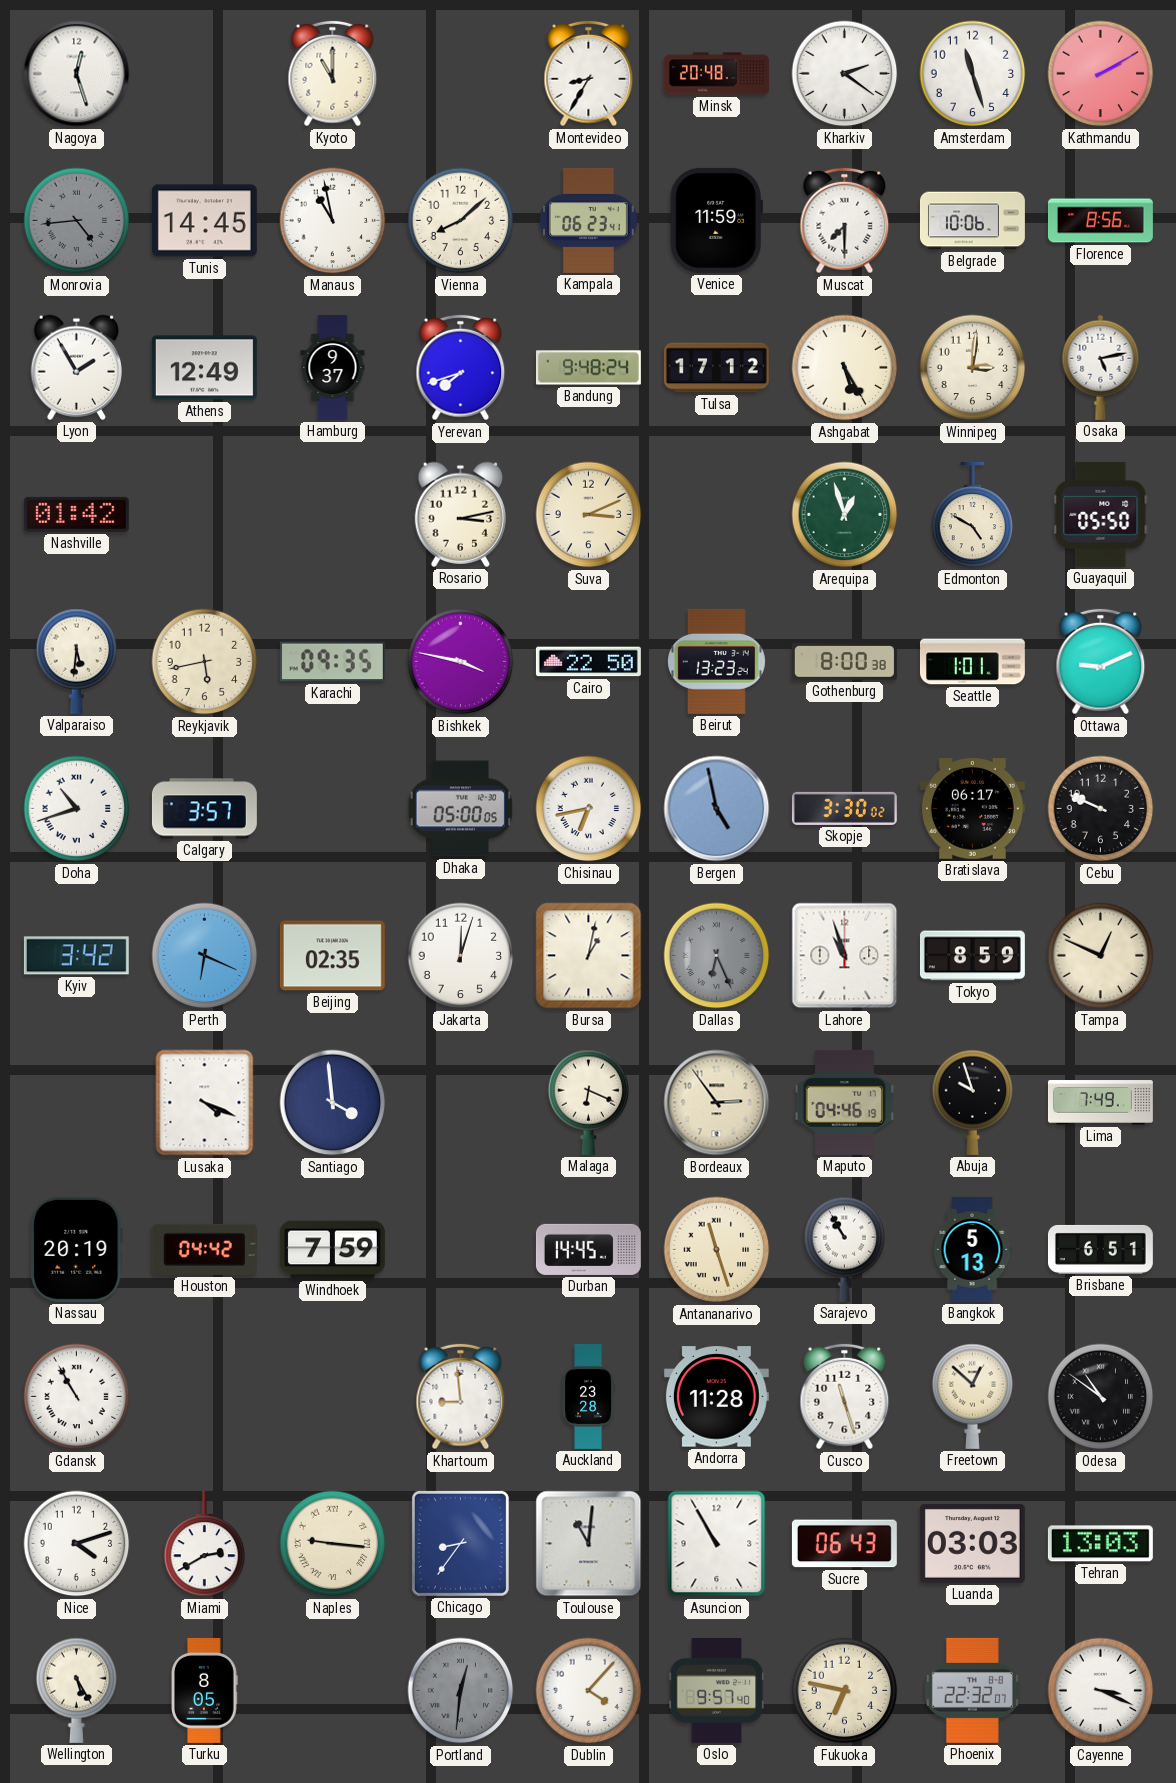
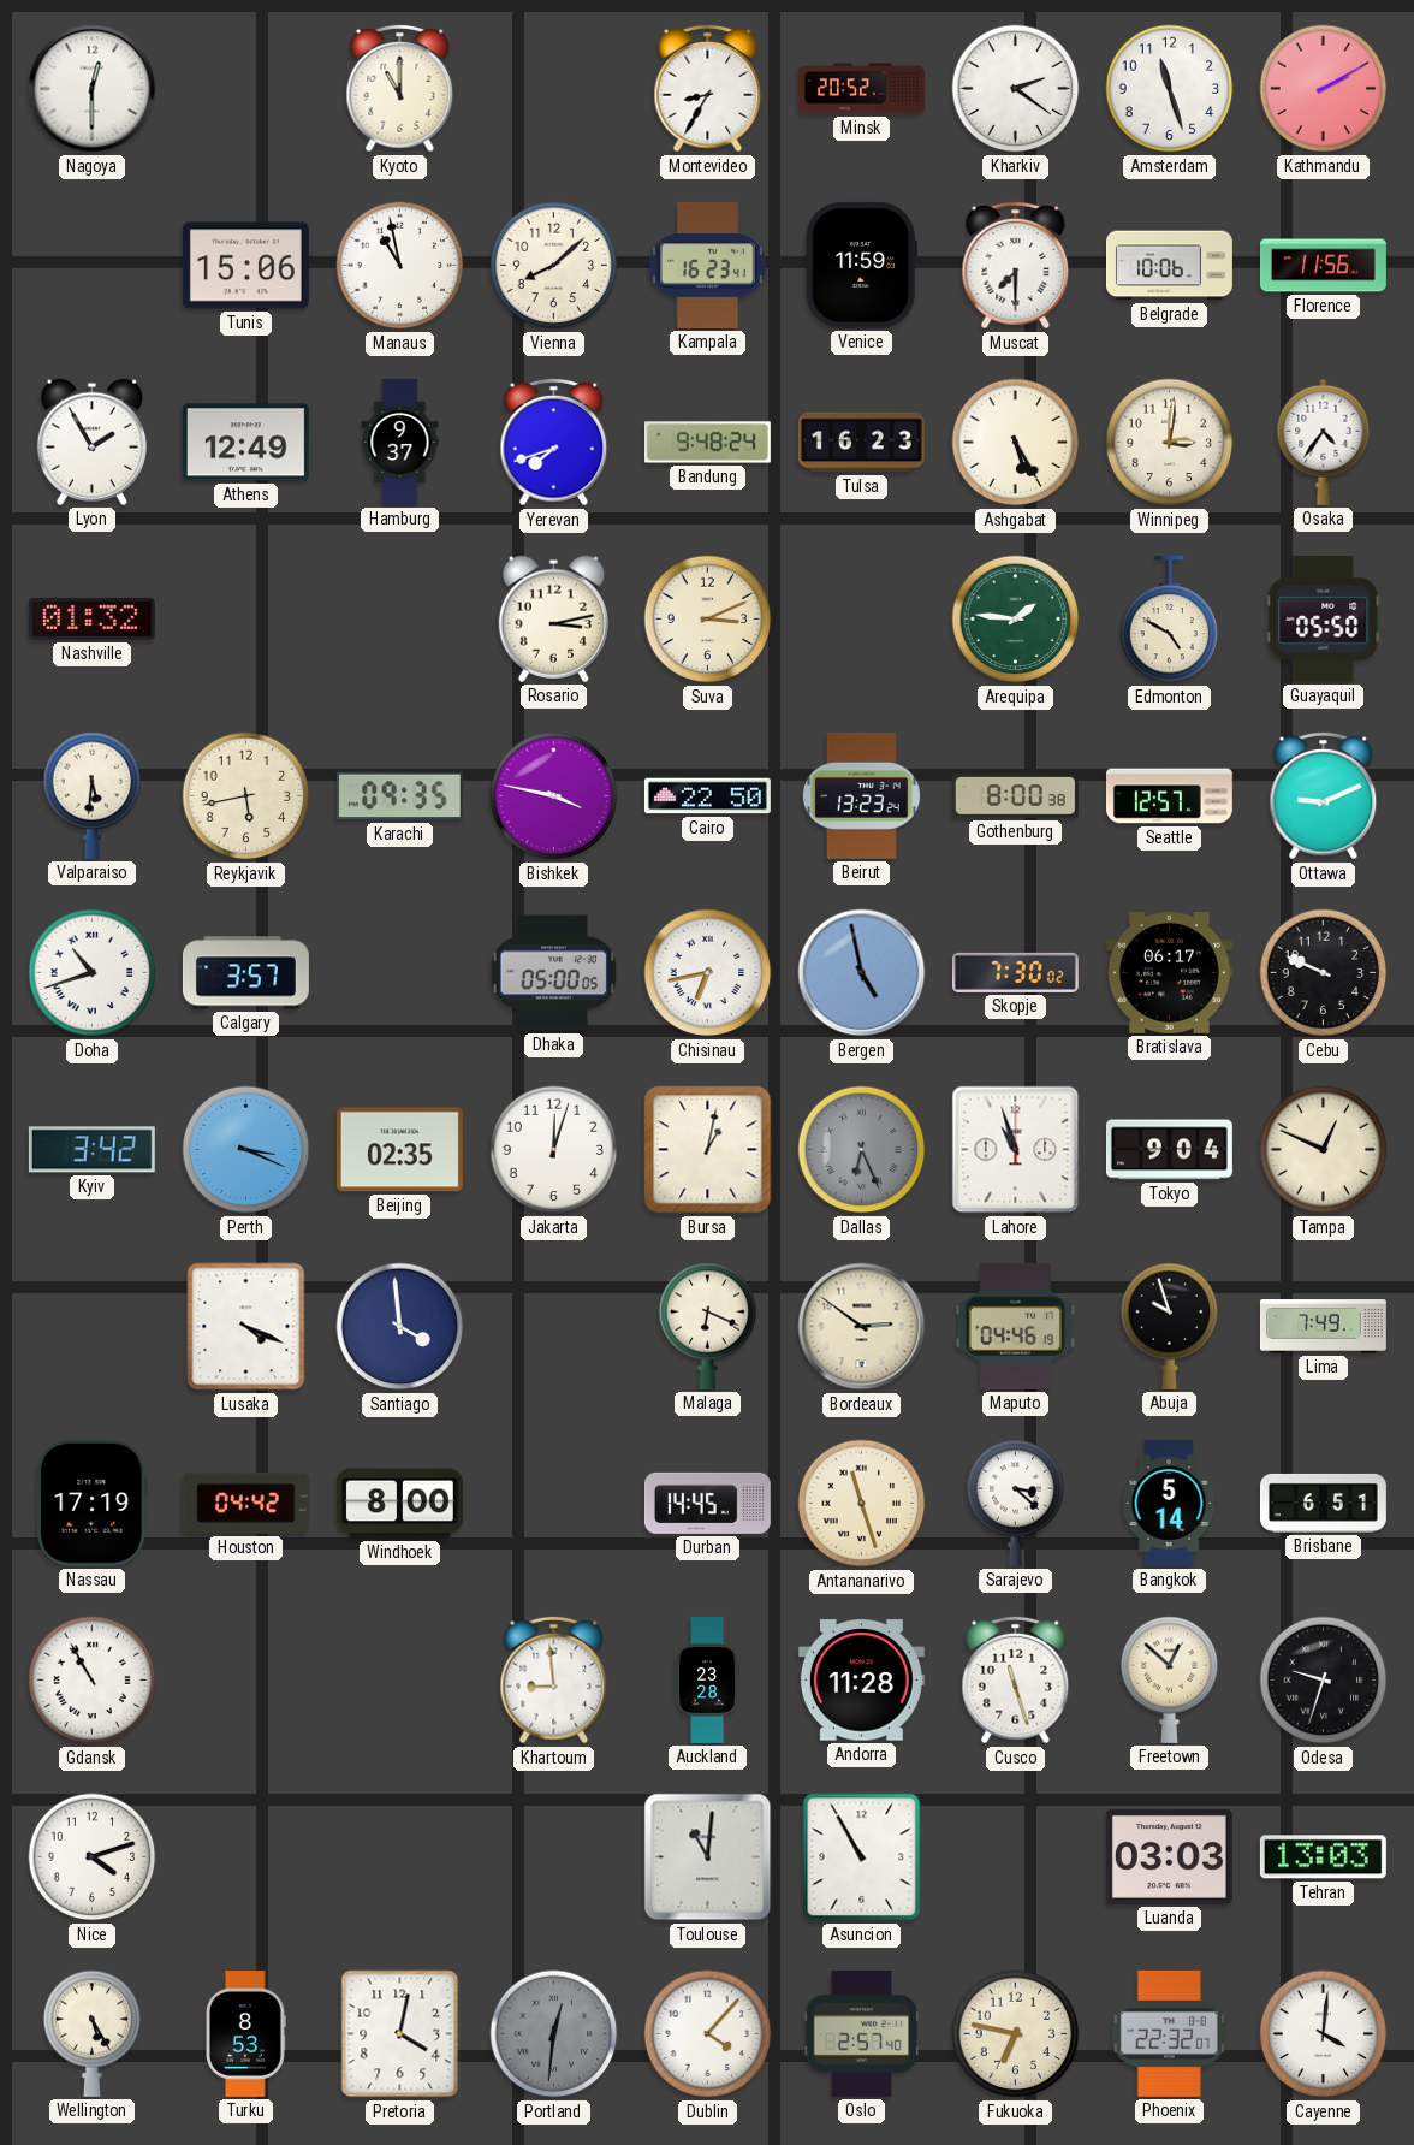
Nagoya: 12:27 -> 12:30
Minsk: 20:48 -> 20:52
Monrovia: 4:44 -> none
Tunis: 14:45 -> 15:06
Kampala: 06:23 -> 16:23
Florence: 8:56 -> 11:56
Tulsa: 17:12 -> 16:23
Osaka: 5:13 -> 4:36
Nashville: 01:42 -> 01:32
Arequipa: 12:57 -> 1:46
Seattle: 1:01 -> 12:57
Skopje: 3:30 -> 7:30
Perth: 6:19 -> 3:19
Tokyo: 8:59 -> 9:04
Bordeaux: 2:54 -> 2:51
Nassau: 20:19 -> 17:19
Windhoek: 7:59 -> 8:00
Sarajevo: 10:55 -> 3:22
Bangkok: 5:13 -> 5:14
Odesa: 10:51 -> 9:33
Miami: 2:40 -> none
Naples: 9:16 -> none
Chicago: 8:36 -> none
Sucre: 06:43 -> none
Turku: 8:05 -> 8:53
Pretoria: none -> 4:02
Oslo: 9:57 -> 2:57
Cayenne: 3:19 -> 4:01
